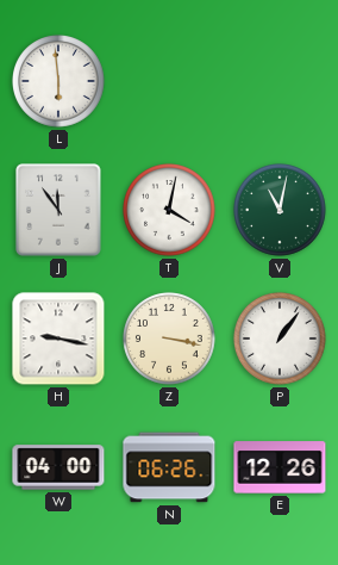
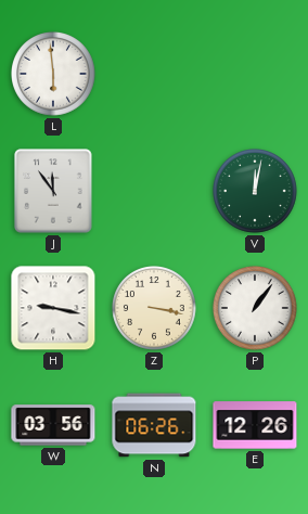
T: 4:02 -> none
V: 11:02 -> 12:02
W: 04:00 -> 03:56
